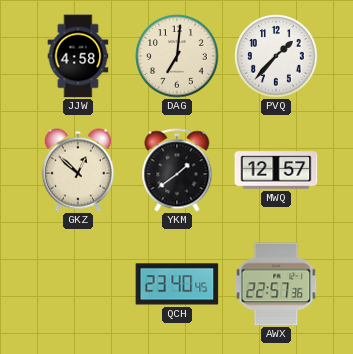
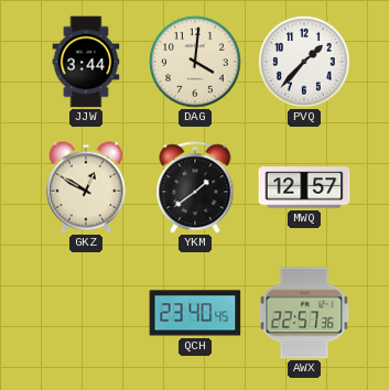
JJW: 4:58 -> 3:44
DAG: 7:01 -> 4:01
GKZ: 12:52 -> 12:50
